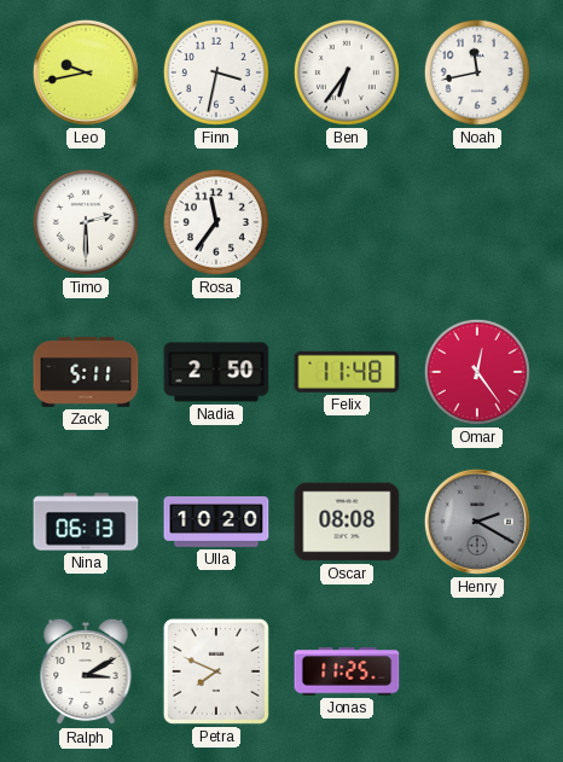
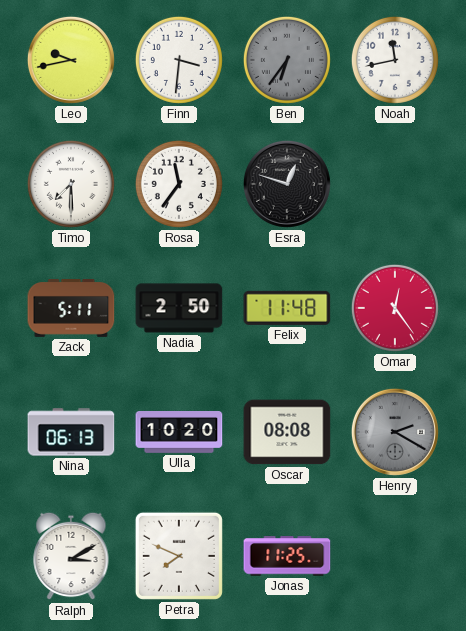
Finn: 3:32 -> 3:31
Ben dial: white -> grey
Timo: 2:30 -> 7:30
Esra: none -> 12:48
